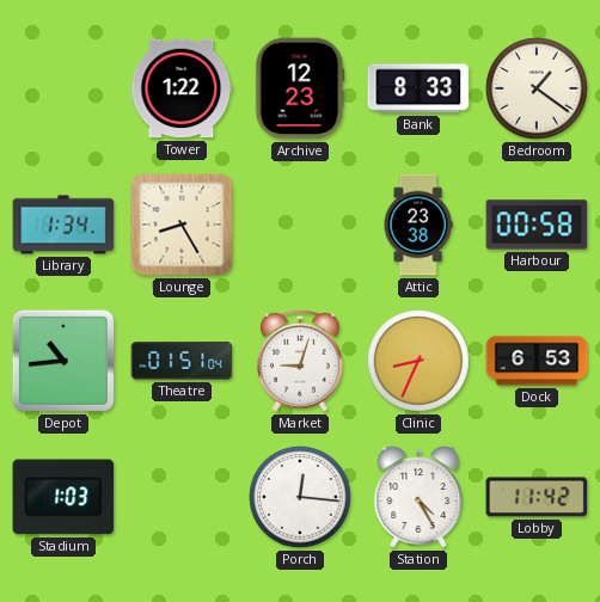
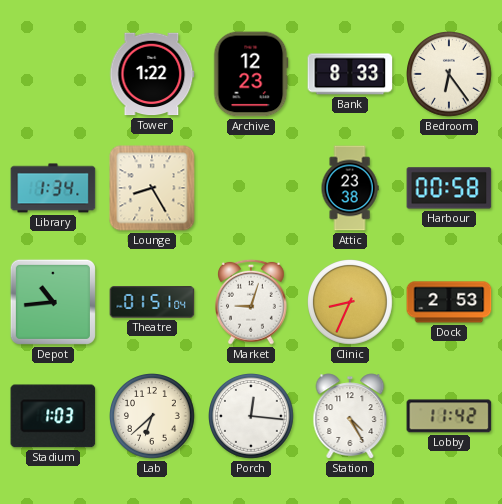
Bedroom: 1:21 -> 6:24
Dock: 6:53 -> 2:53
Lab: none -> 6:38
